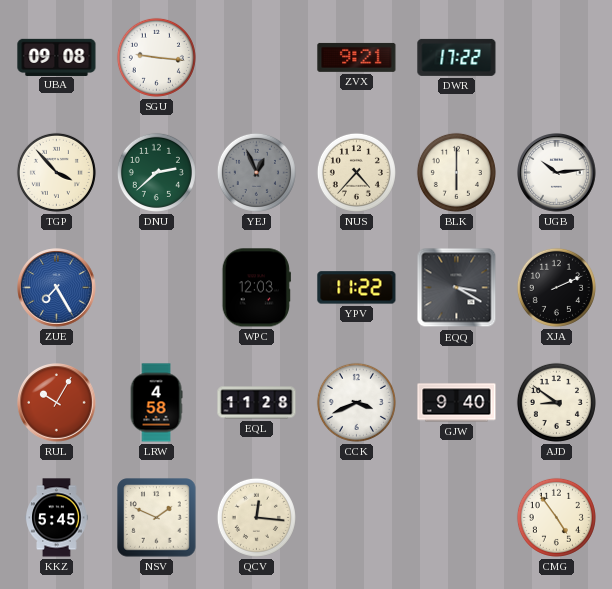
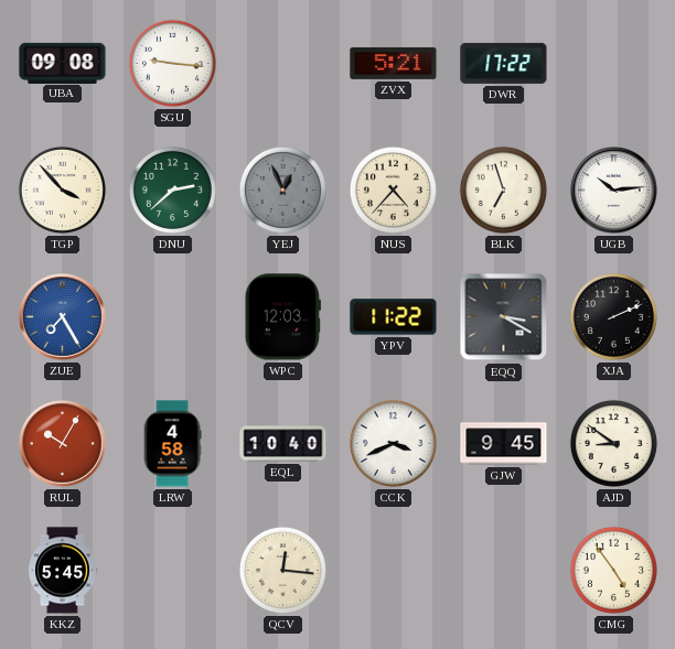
ZVX: 9:21 -> 5:21
BLK: 6:00 -> 6:57
EQL: 11:28 -> 10:40
GJW: 9:40 -> 9:45
NSV: 1:49 -> none
